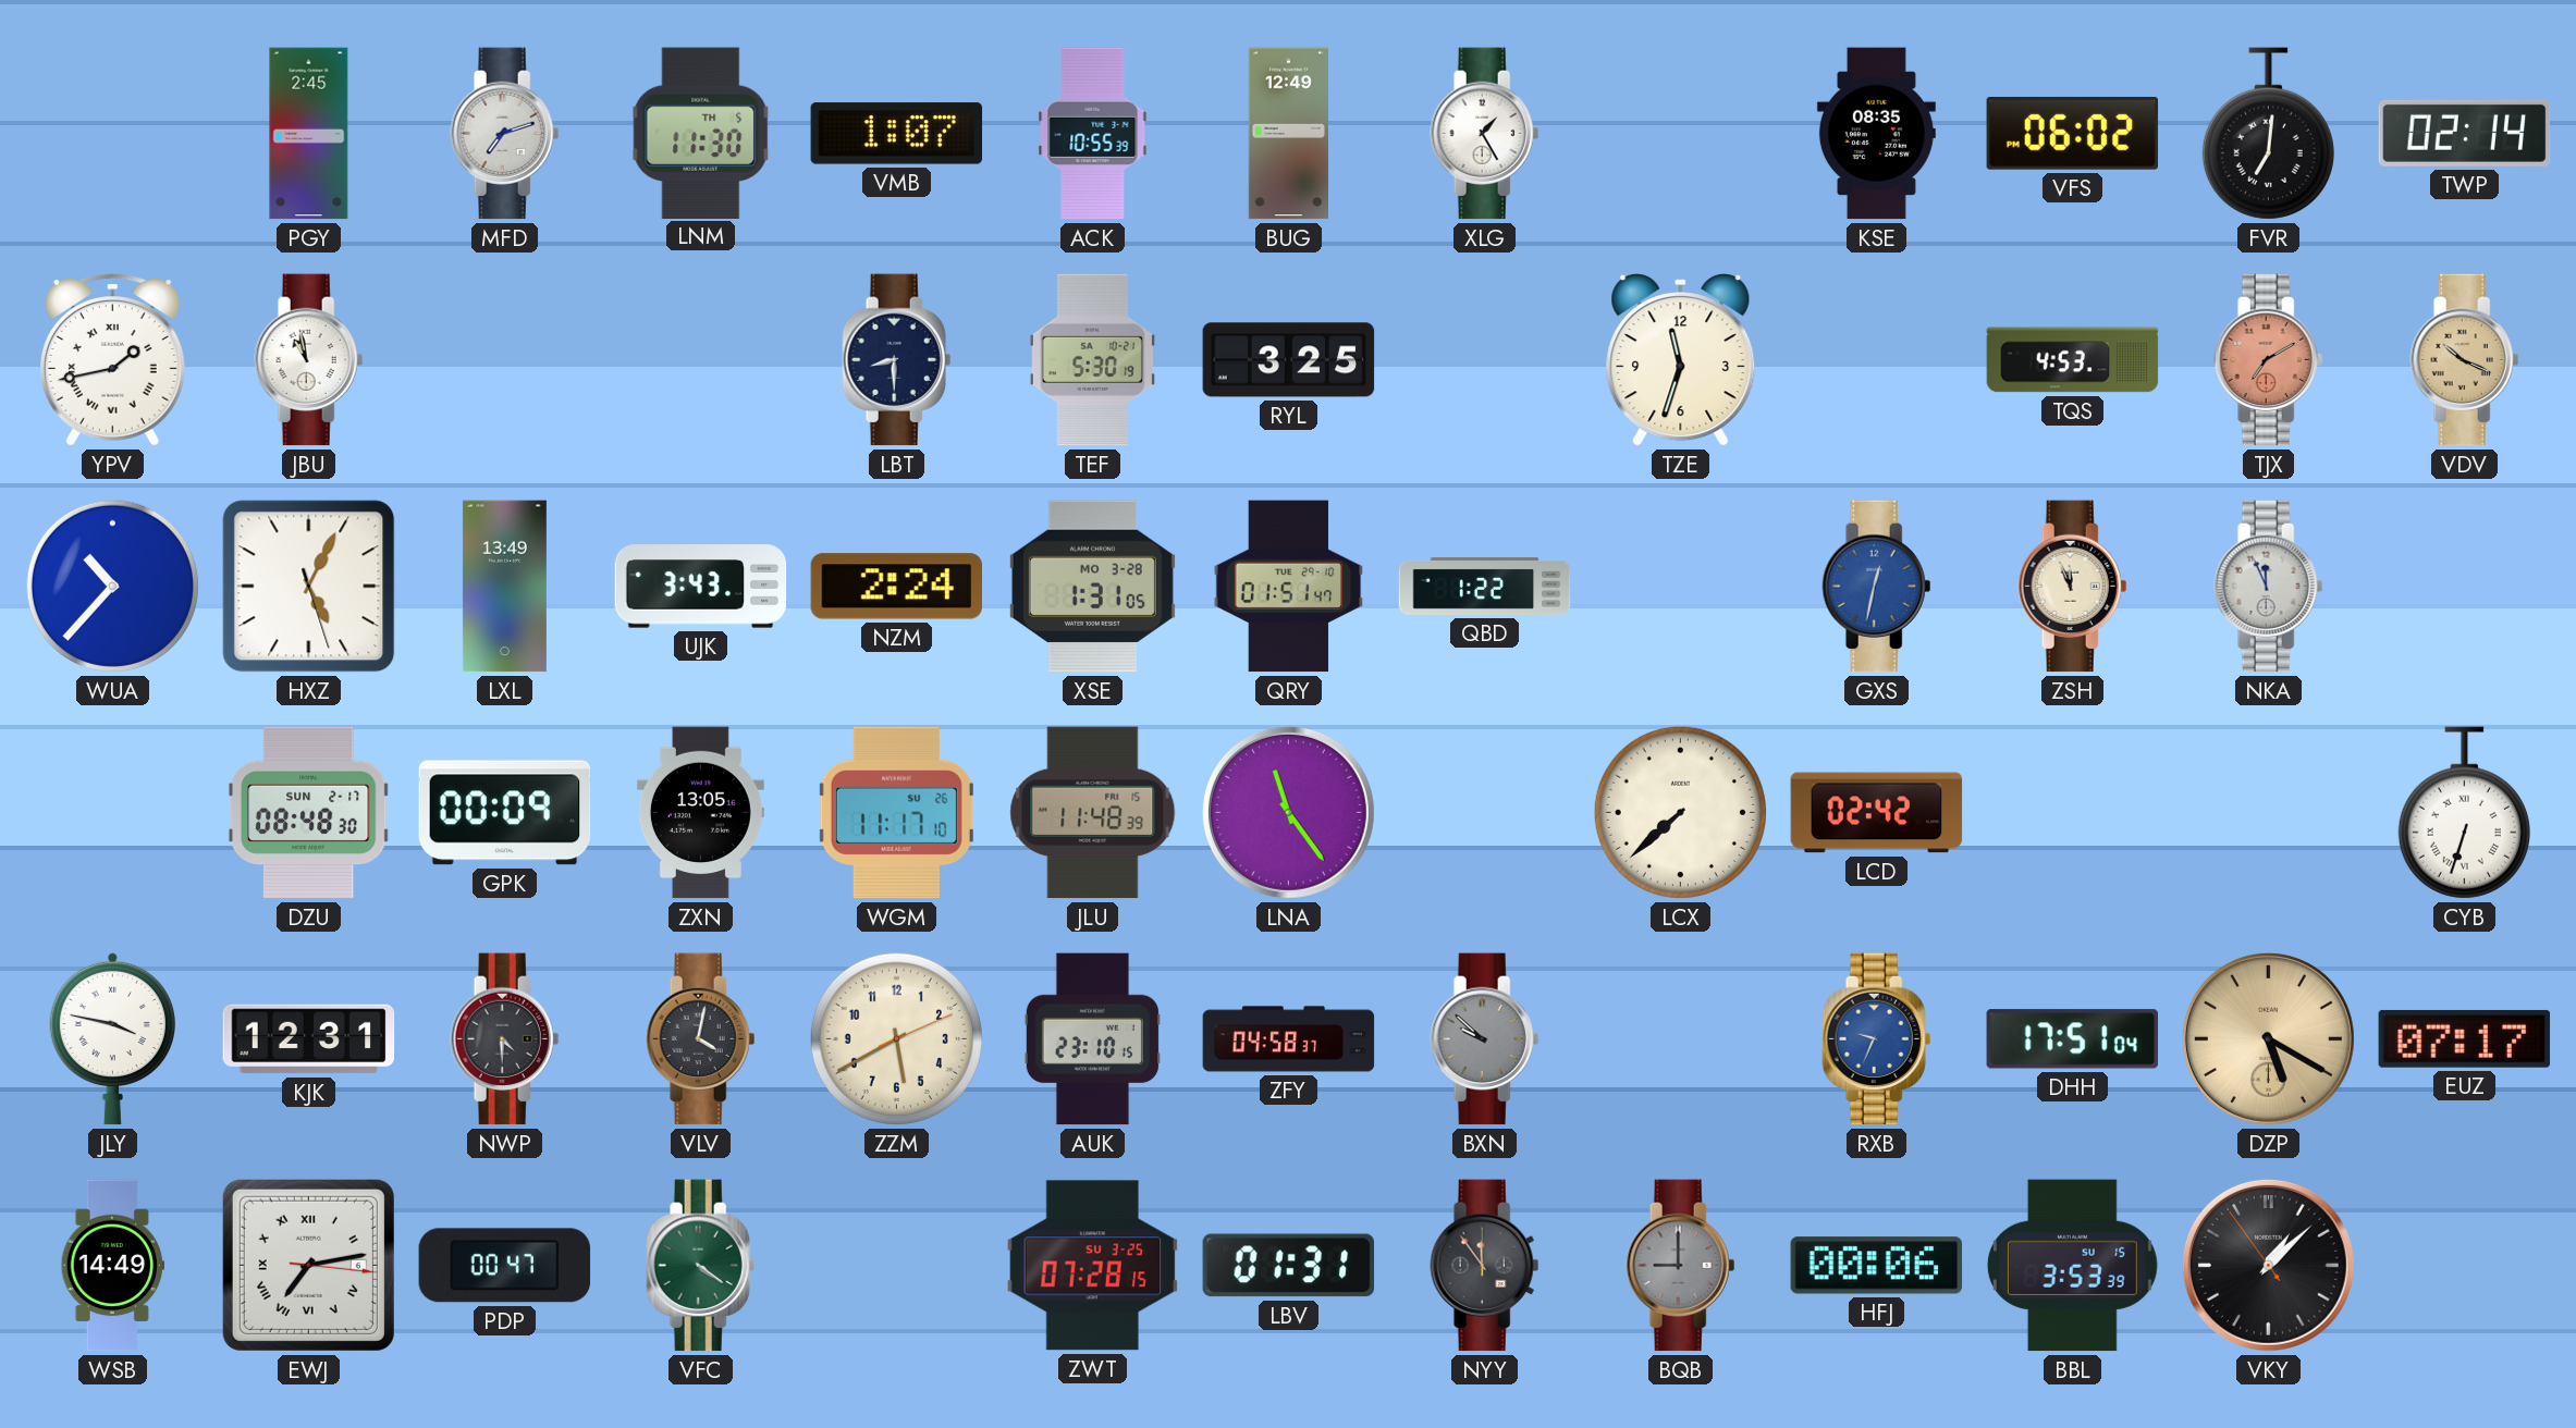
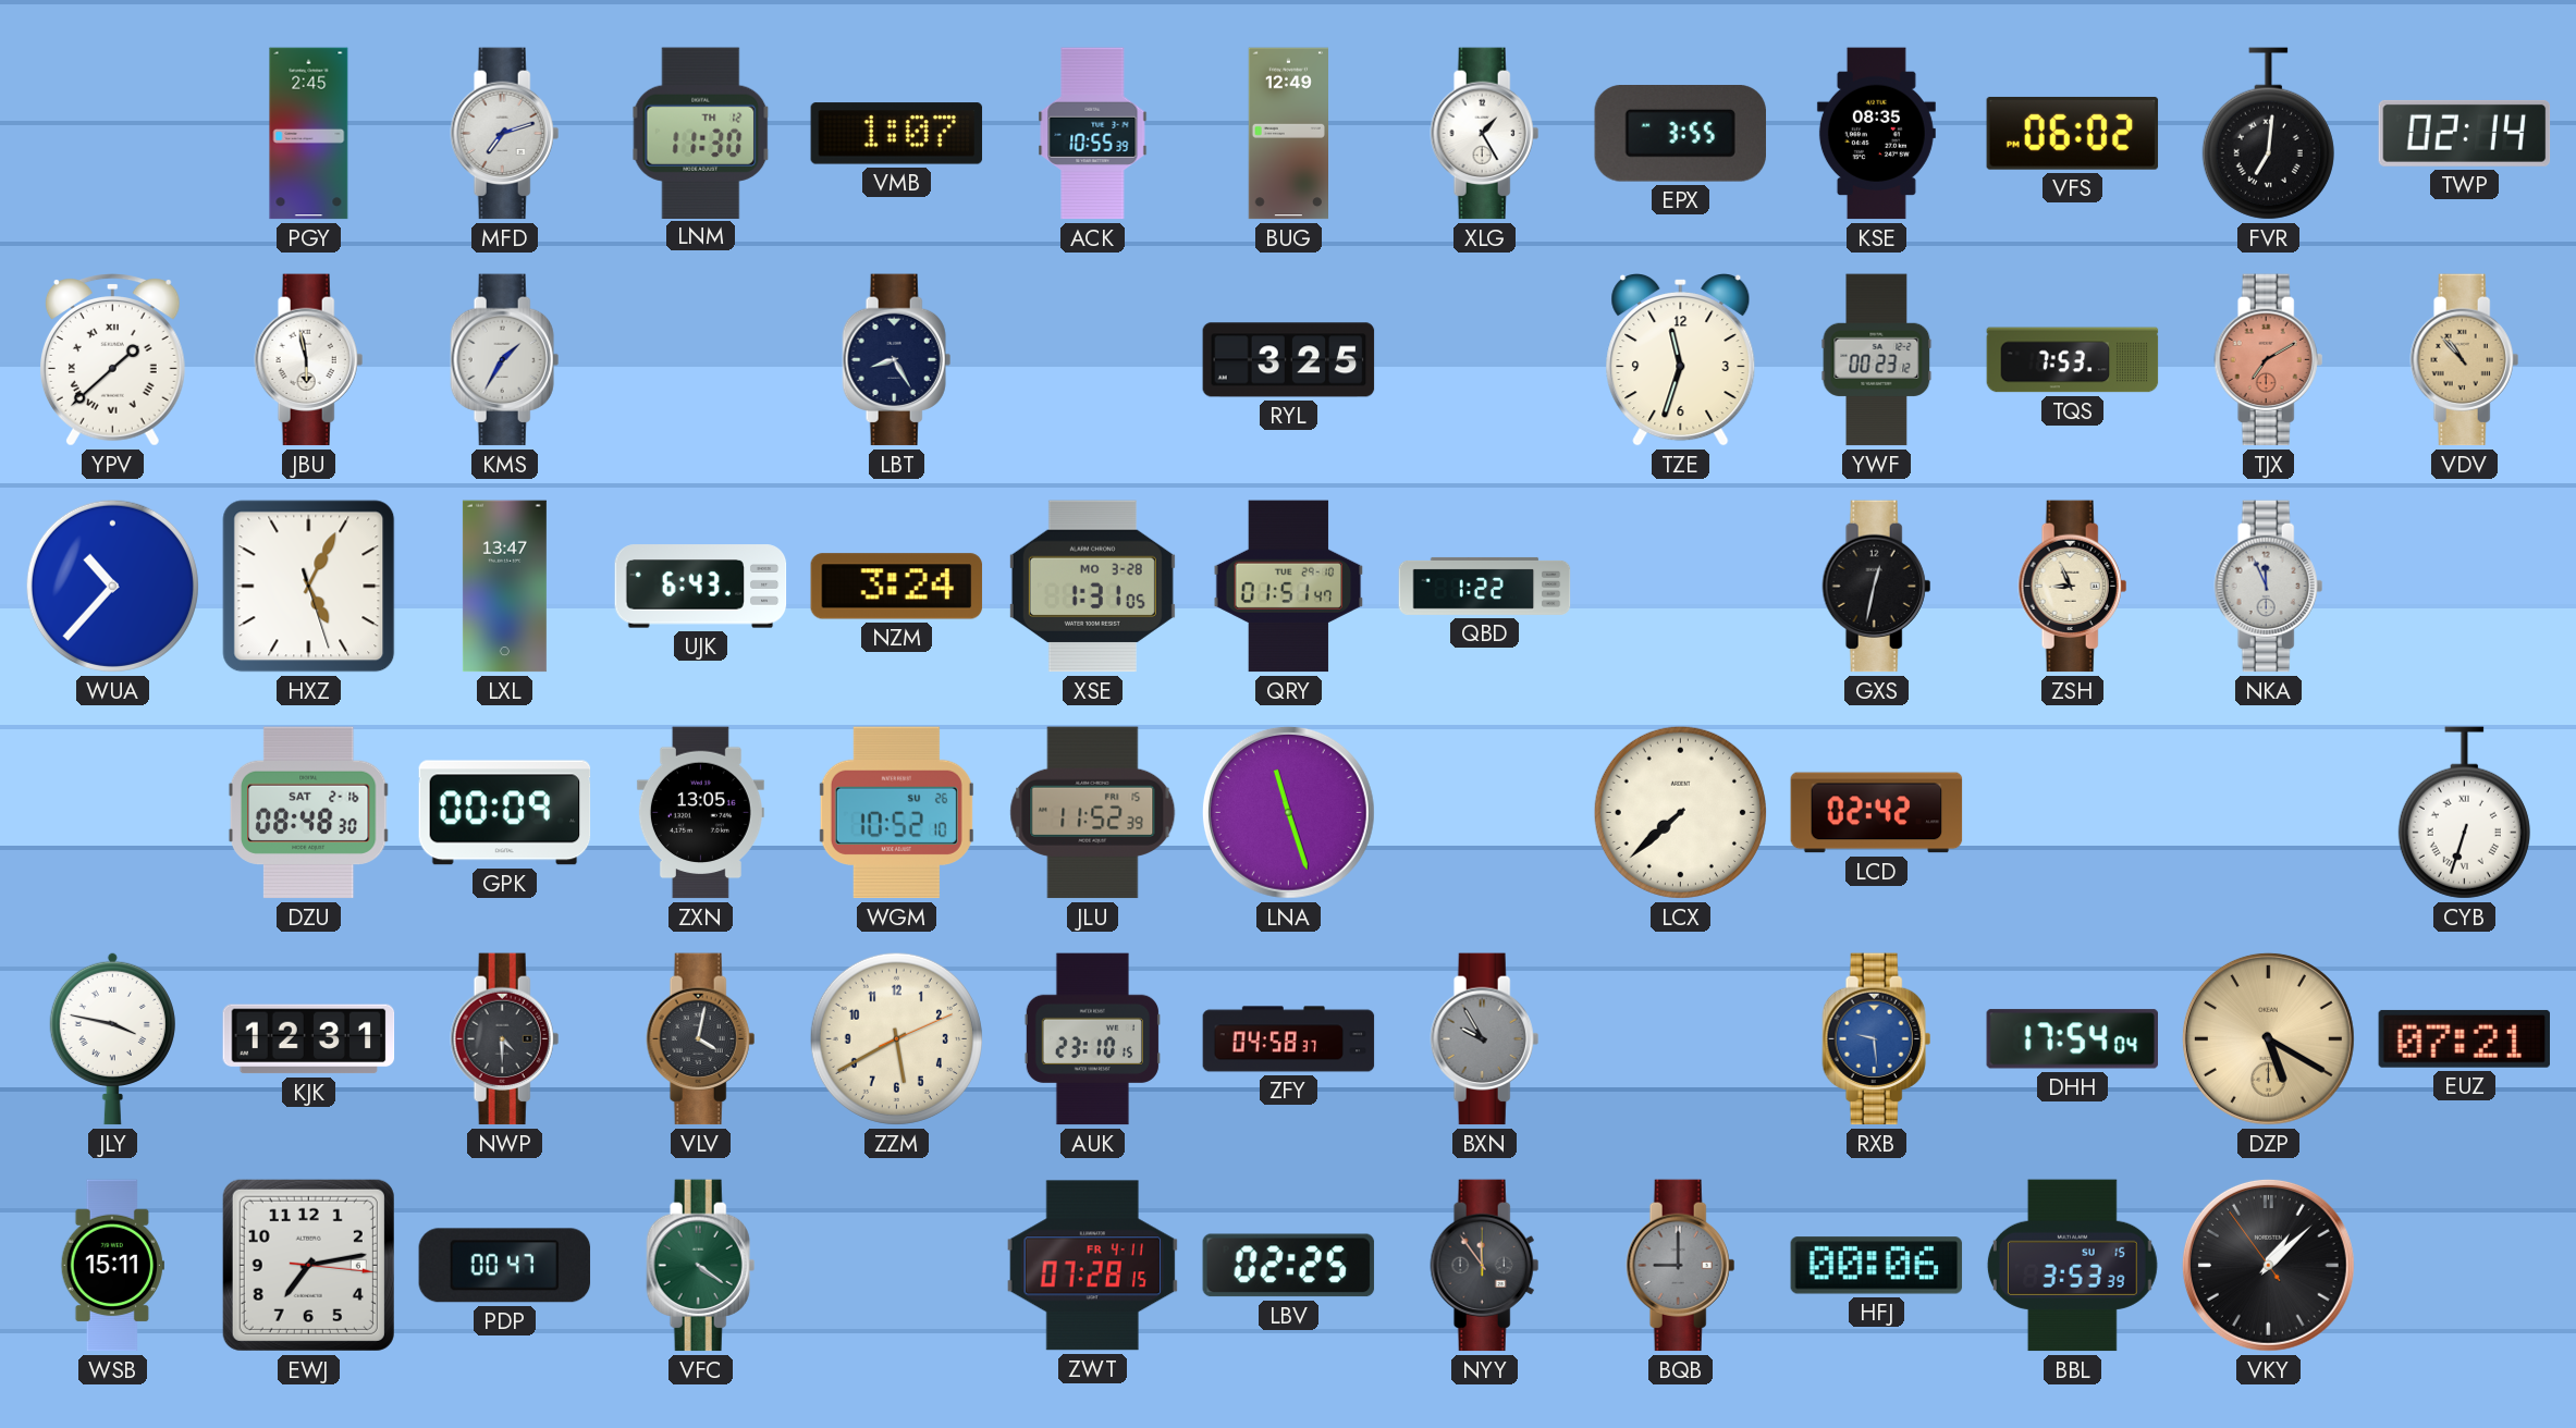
LNM date: TH 5 -> TH 12
EPX: none -> 3:55
YPV: 1:43 -> 1:38
JBU: 10:58 -> 5:58
KMS: none -> 1:35
LBT: 8:30 -> 8:25
TEF: 5:30 -> none
YWF: none -> 00:23
TQS: 4:53 -> 7:53
VDV: 10:19 -> 10:53
LXL: 13:49 -> 13:47
UJK: 3:43 -> 6:43
NZM: 2:24 -> 3:24
GXS dial: blue -> black
ZSH: 11:56 -> 8:56
DZU date: SUN 2-17 -> SAT 2-16
WGM: 11:17 -> 10:52
JLU: 11:48 -> 11:52
LNA: 11:24 -> 11:27
BXN: 9:52 -> 9:55
RXB: 9:34 -> 9:29
DHH: 17:51 -> 17:54
EUZ: 07:17 -> 07:21
WSB: 14:49 -> 15:11
EWJ numerals: Roman -> Arabic
ZWT date: SU 3-25 -> FR 4-11
LBV: 01:31 -> 02:25
